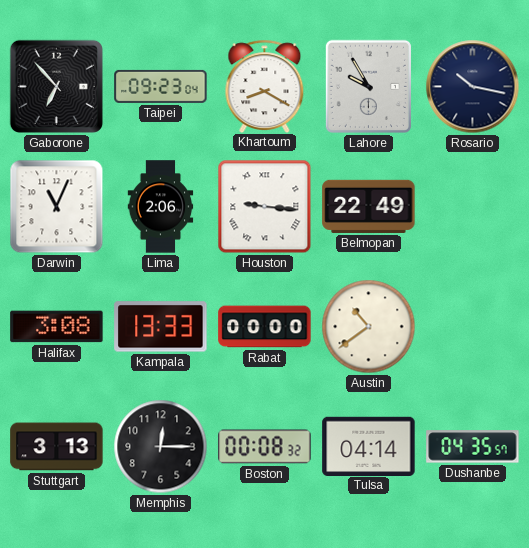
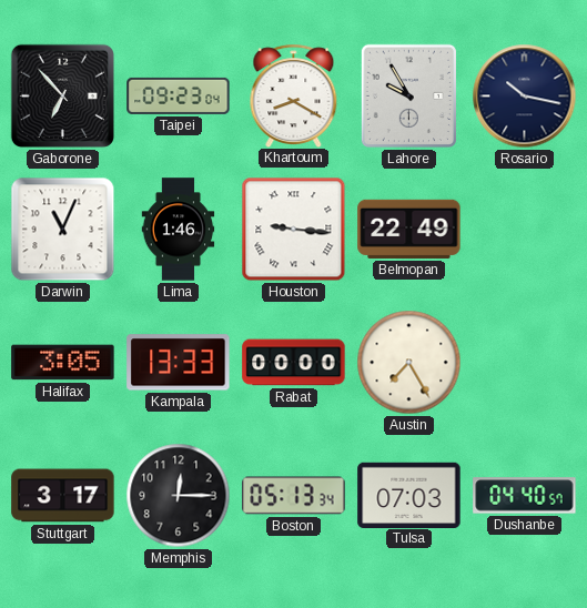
Lima: 2:06 -> 1:46
Halifax: 3:08 -> 3:05
Austin: 10:39 -> 7:25
Stuttgart: 3:13 -> 3:17
Boston: 00:08 -> 05:13
Tulsa: 04:14 -> 07:03
Dushanbe: 04:35 -> 04:40
